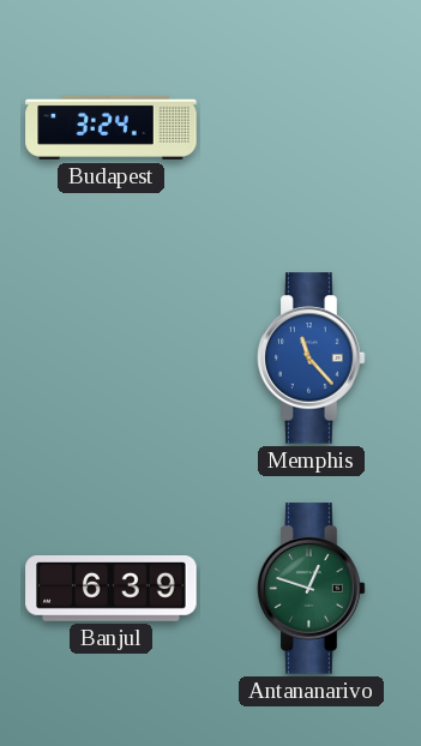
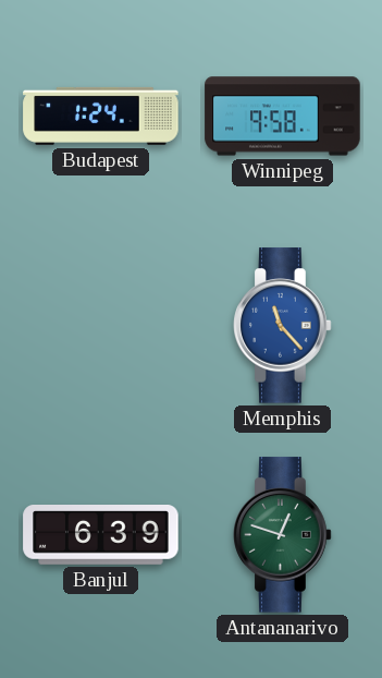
Budapest: 3:24 -> 1:24
Winnipeg: none -> 9:58
